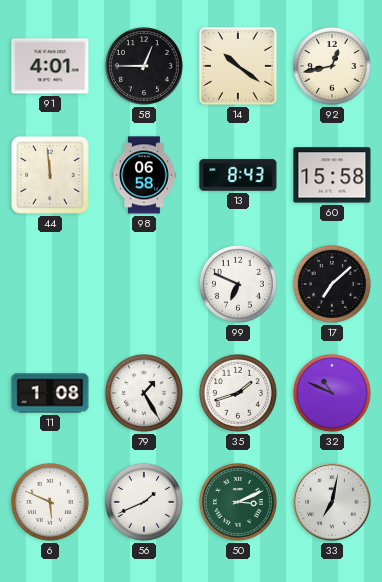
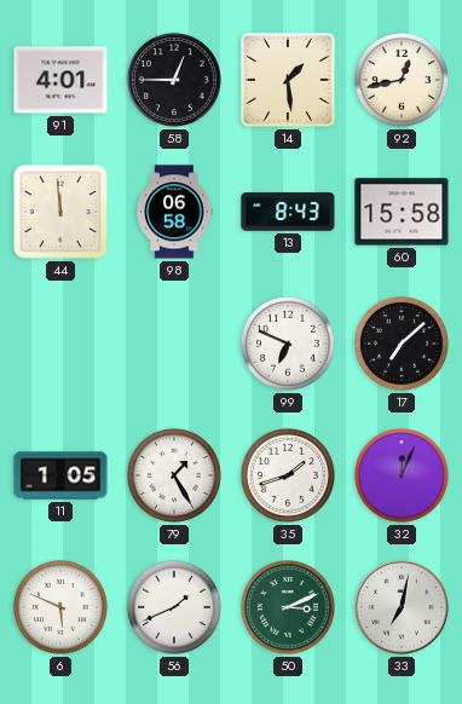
14: 10:21 -> 1:29
11: 1:08 -> 1:05
32: 10:49 -> 12:04
